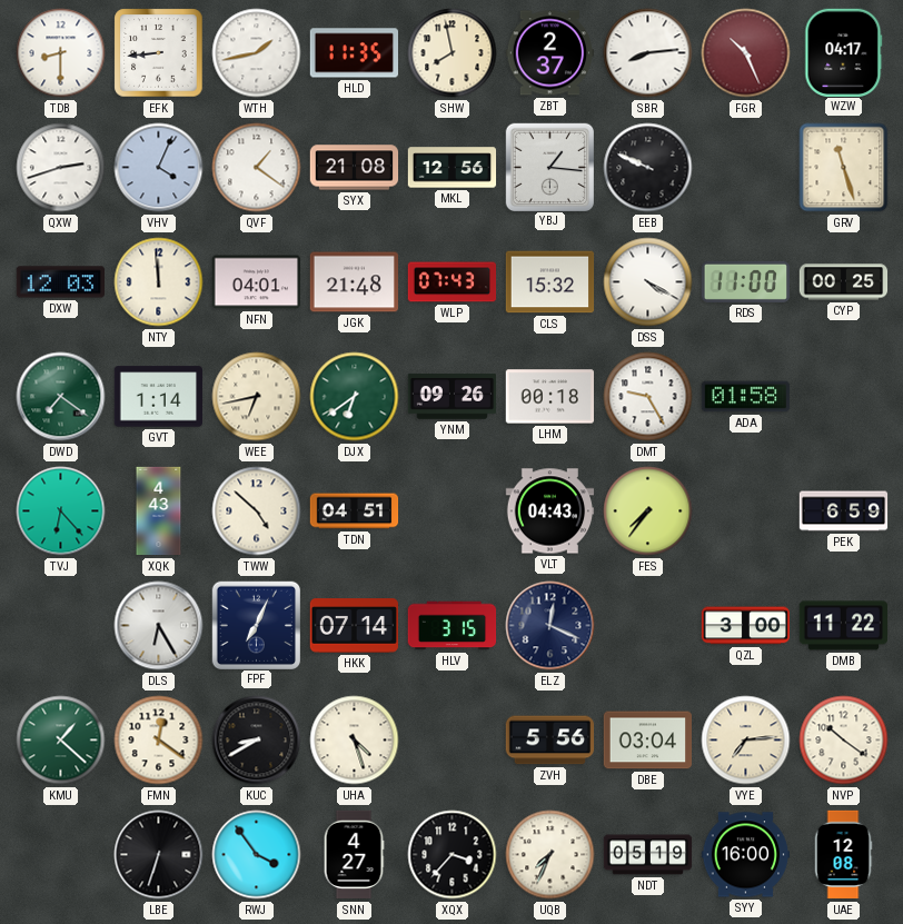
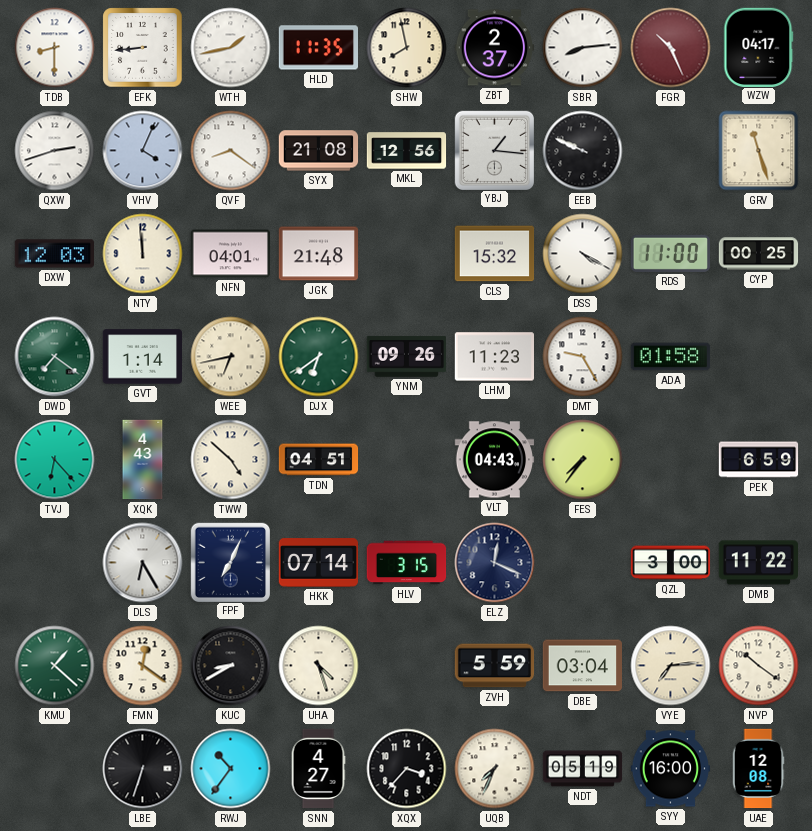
QVF: 1:21 -> 8:21
WLP: 07:43 -> none
LHM: 00:18 -> 11:23
ZVH: 5:56 -> 5:59
RWJ: 3:54 -> 10:36
